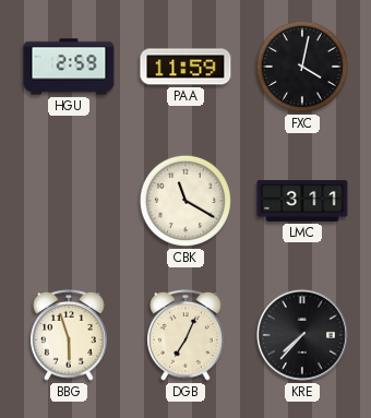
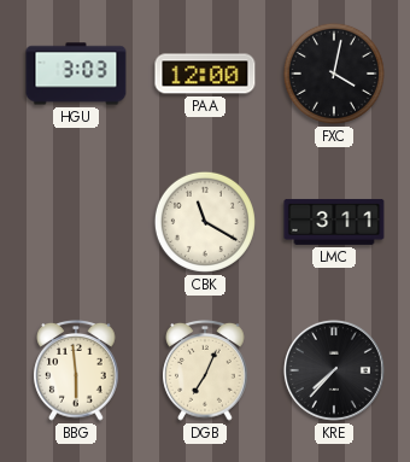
HGU: 2:59 -> 3:03
PAA: 11:59 -> 12:00
BBG: 5:57 -> 5:59
